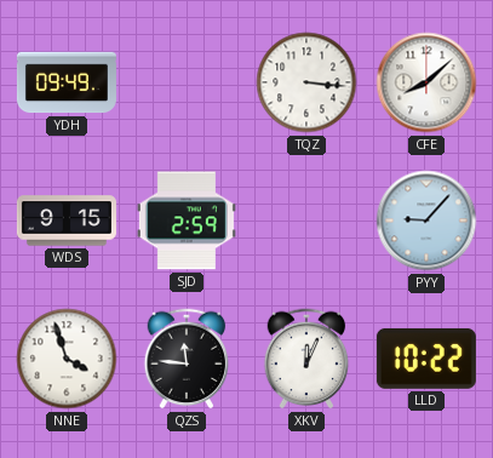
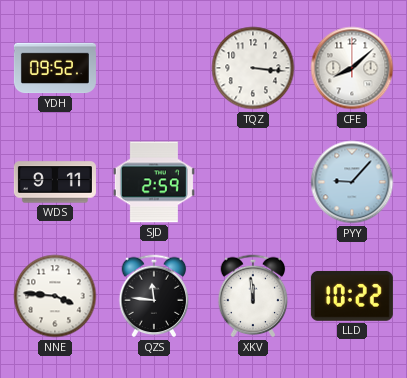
YDH: 09:49 -> 09:52
WDS: 9:15 -> 9:11
NNE: 3:57 -> 3:46
XKV: 12:04 -> 11:59
